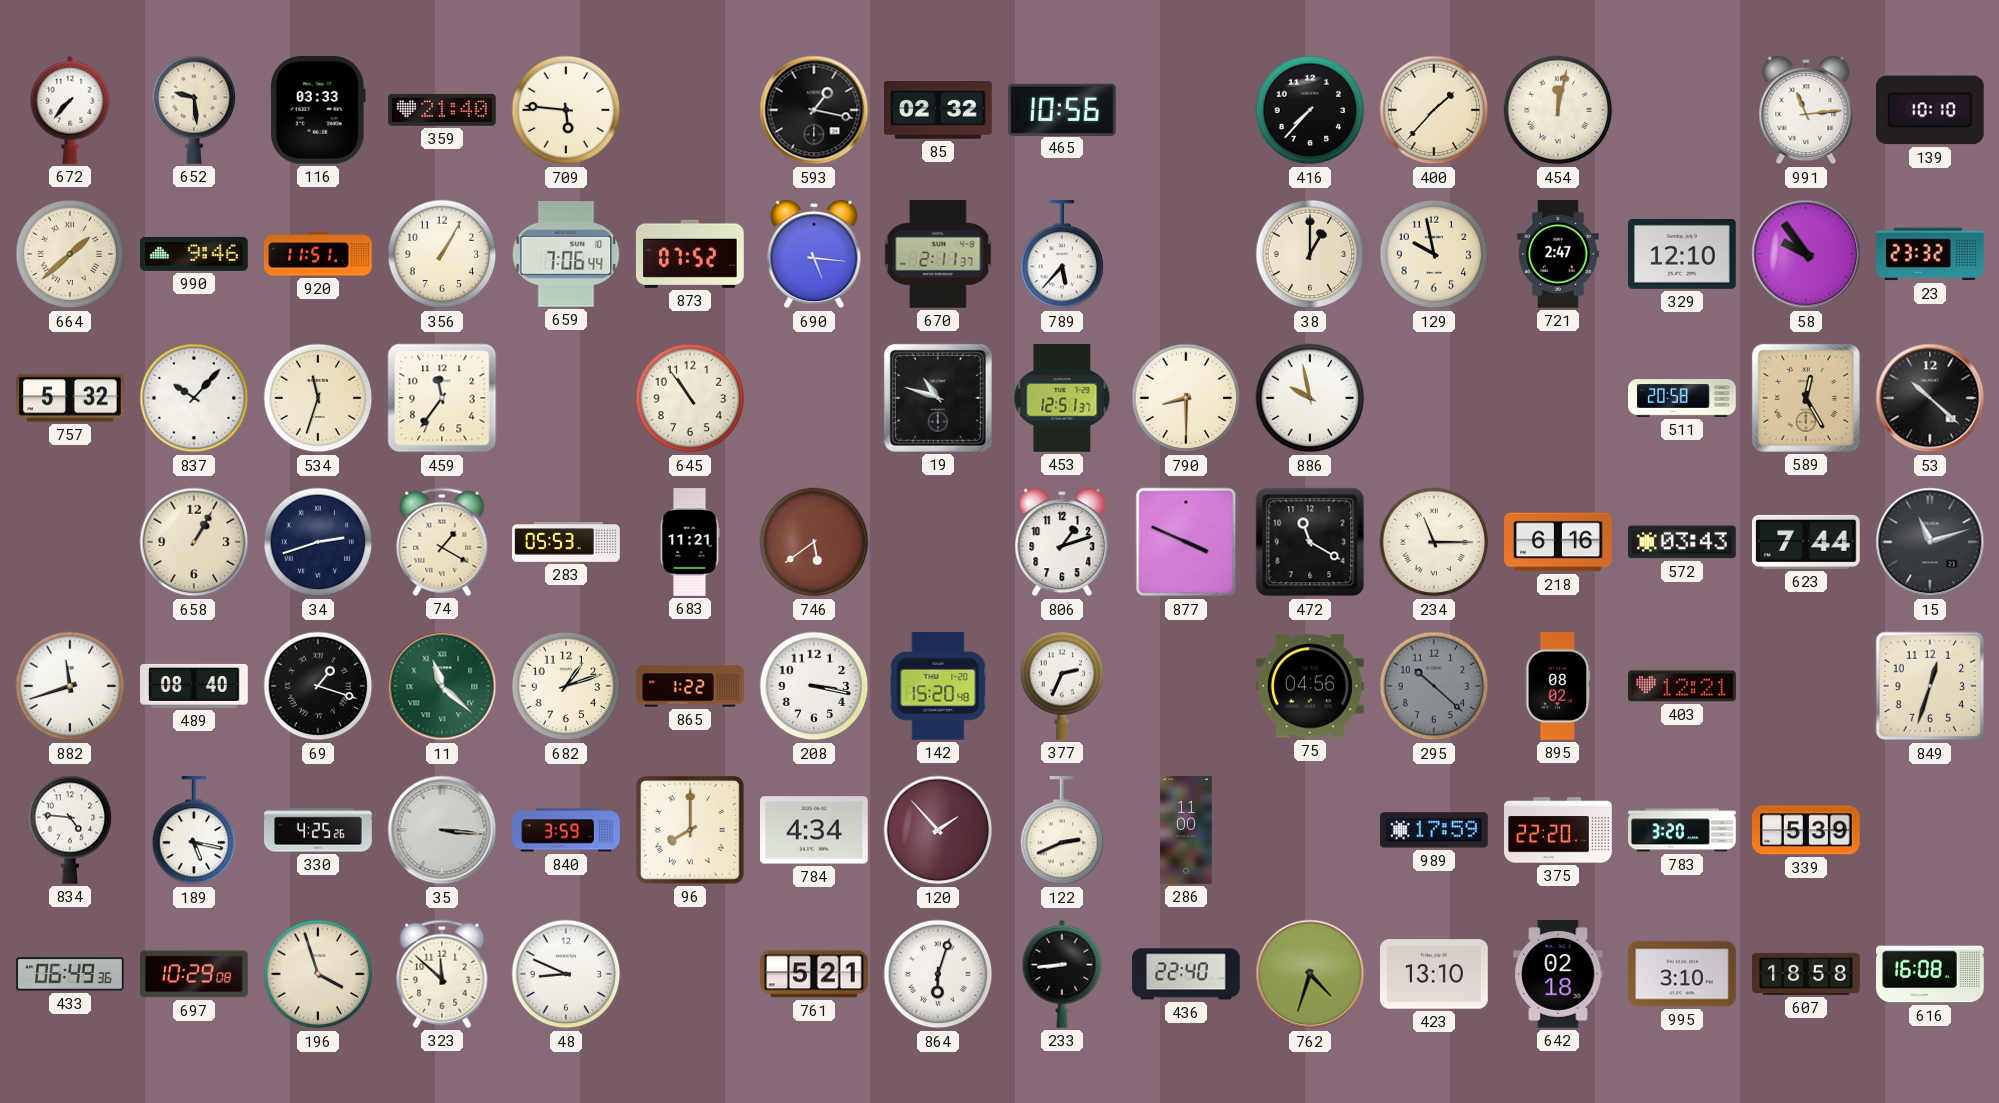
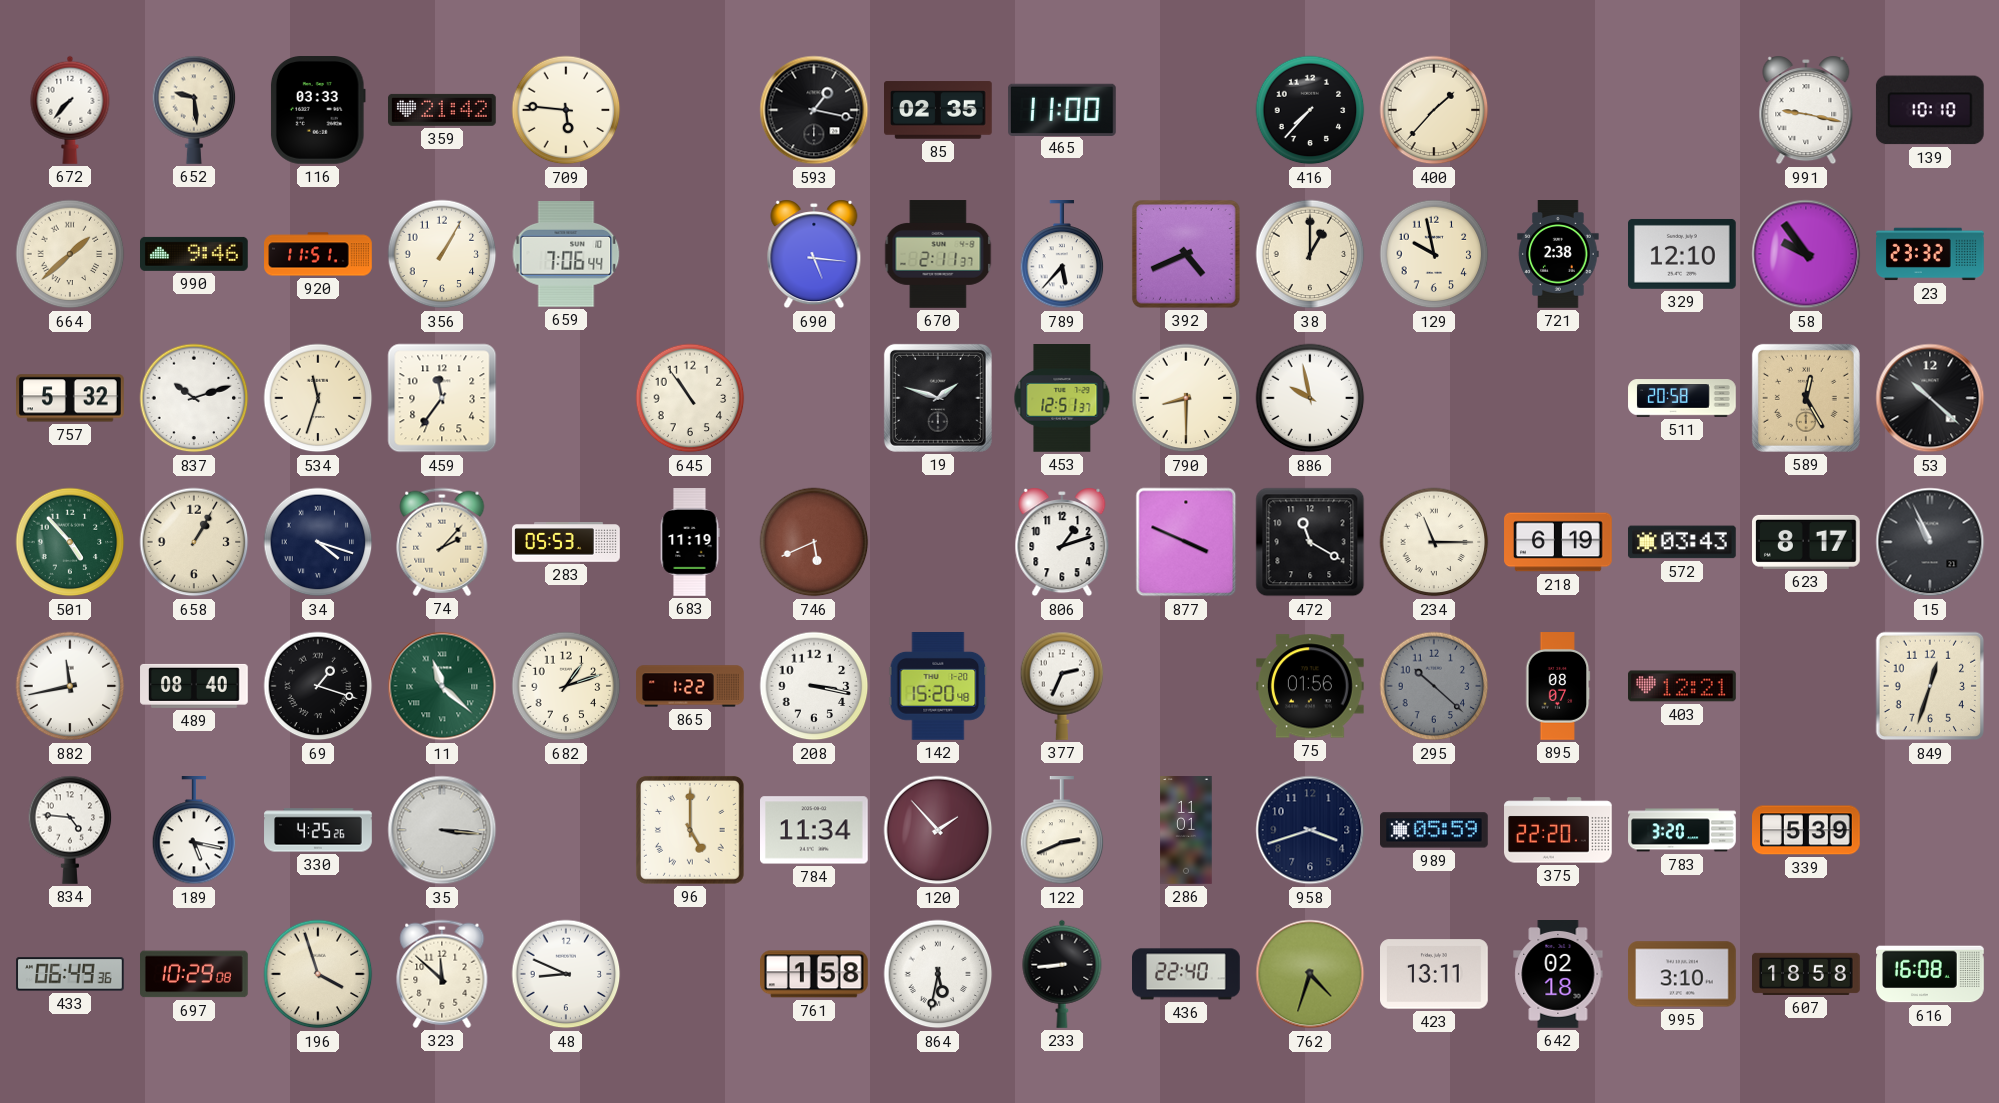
359: 21:40 -> 21:42
85: 02:32 -> 02:35
465: 10:56 -> 11:00
454: 12:02 -> none
991: 11:14 -> 9:17
873: 07:52 -> none
392: none -> 4:41
721: 2:47 -> 2:38
837: 10:07 -> 10:12
19: 10:48 -> 1:48
501: none -> 4:53
34: 2:42 -> 4:18
74: 1:20 -> 2:07
683: 11:21 -> 11:19
746: 5:39 -> 5:41
218: 6:16 -> 6:19
623: 7:44 -> 8:17
15: 11:12 -> 10:56
882: 11:42 -> 11:43
75: 04:56 -> 01:56
895: 08:02 -> 08:07
840: 3:59 -> none
96: 8:00 -> 5:00
784: 4:34 -> 11:34
286: 11:00 -> 11:01
958: none -> 3:42
989: 17:59 -> 05:59
761: 5:21 -> 1:58
864: 6:03 -> 5:32
423: 13:10 -> 13:11
